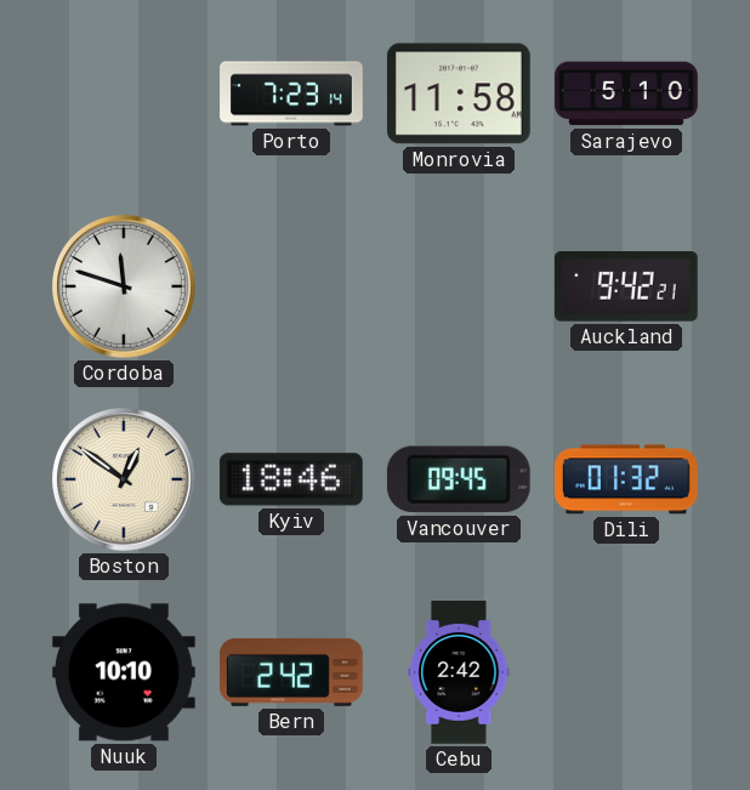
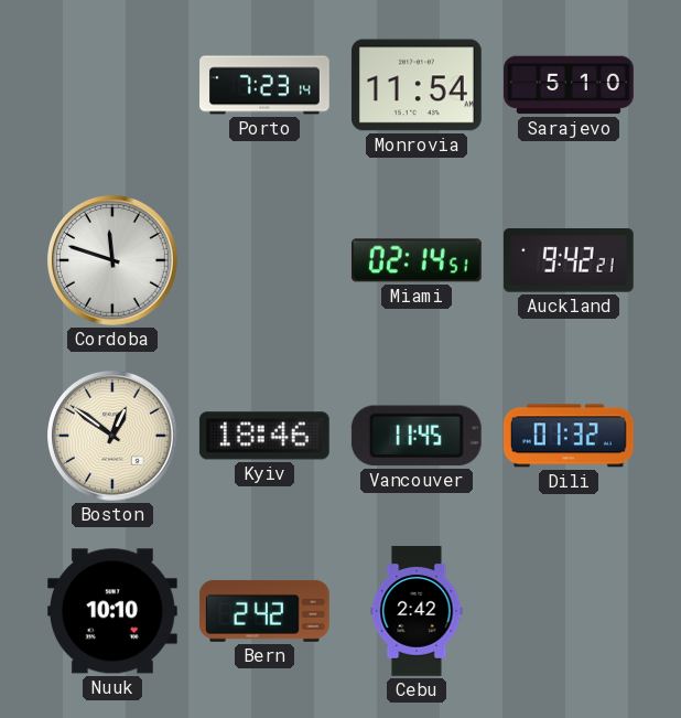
Monrovia: 11:58 -> 11:54
Miami: none -> 02:14
Vancouver: 09:45 -> 11:45
